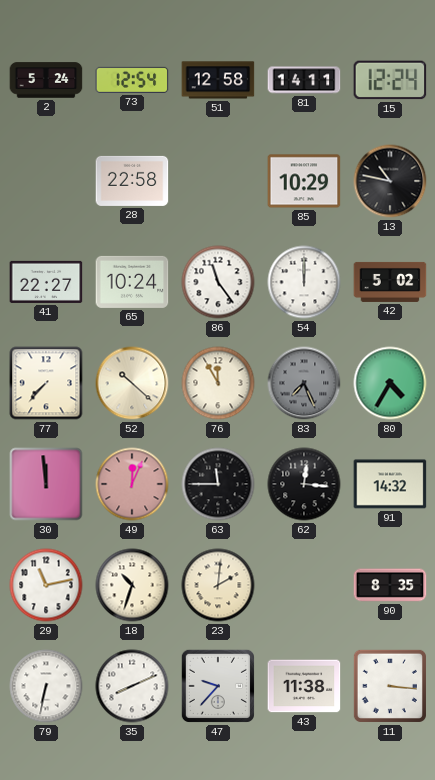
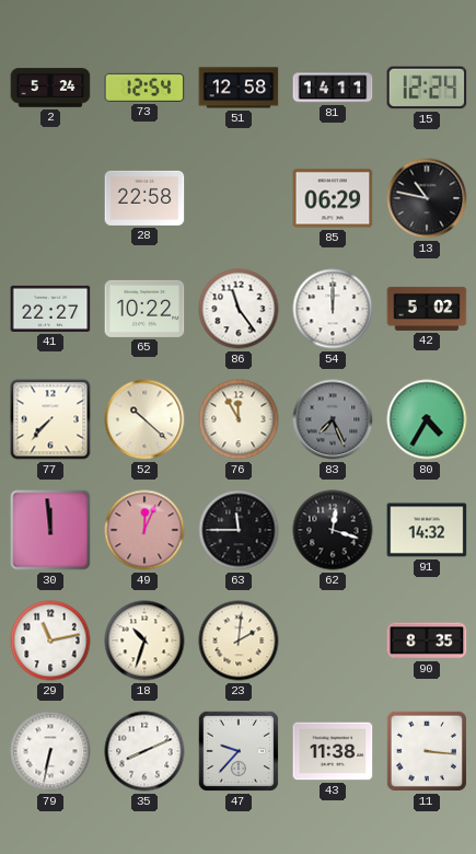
85: 10:29 -> 06:29
65: 10:24 -> 10:22
62: 12:16 -> 12:18
